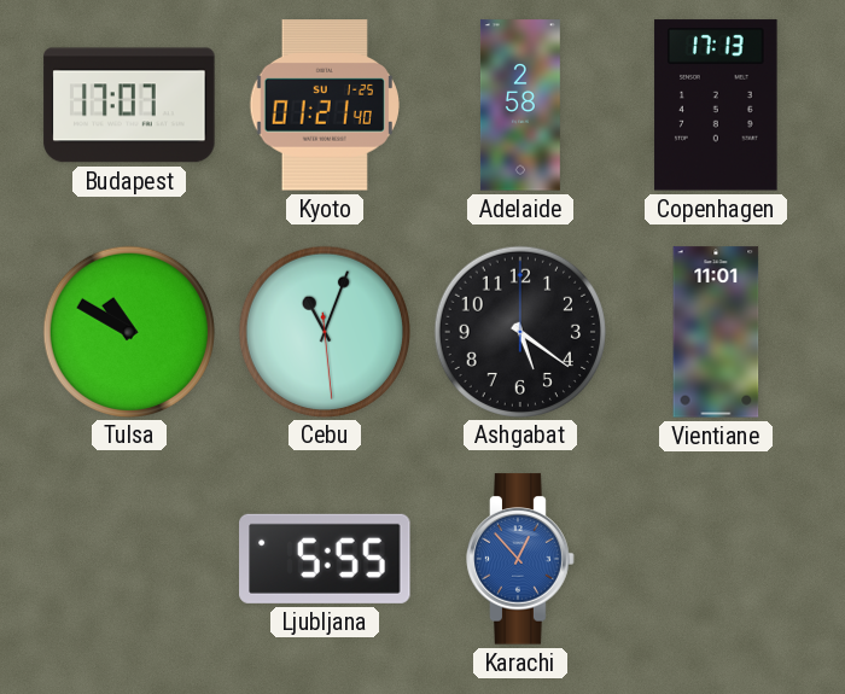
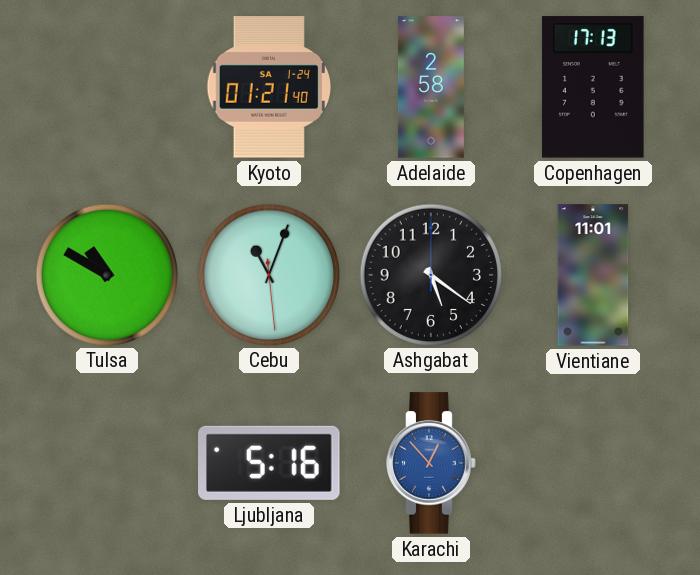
Budapest: 17:07 -> none
Kyoto date: SU 1-25 -> SA 1-24
Ljubljana: 5:55 -> 5:16
